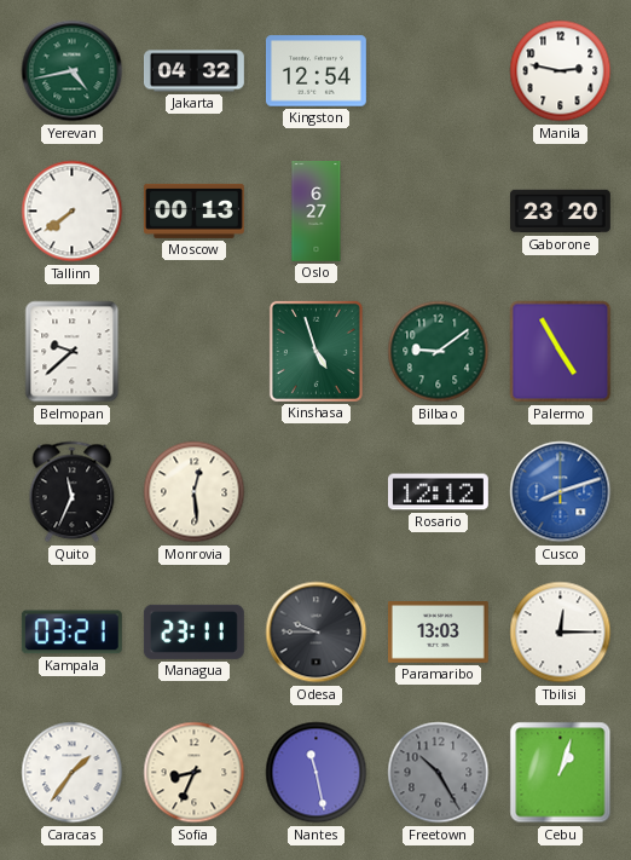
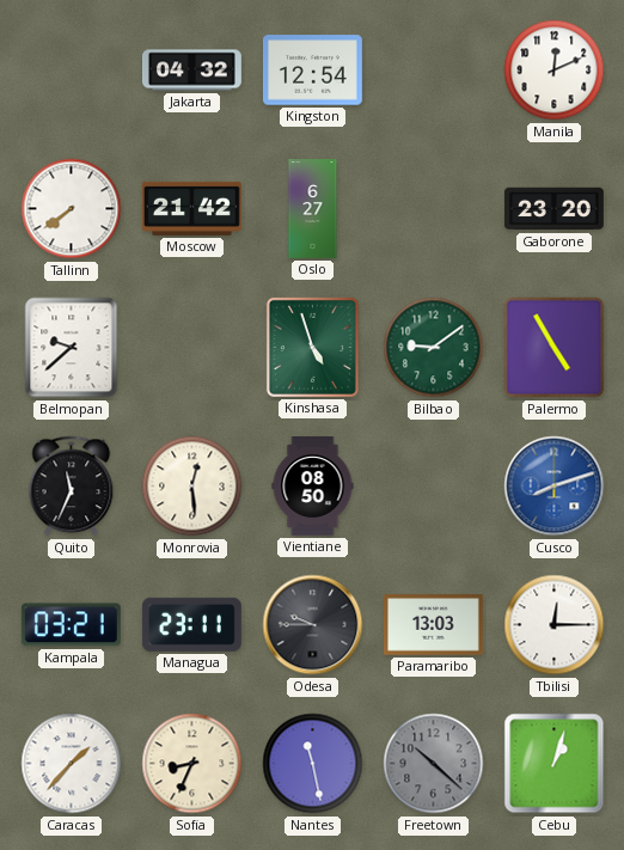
Yerevan: 4:43 -> none
Manila: 2:47 -> 12:11
Moscow: 00:13 -> 21:42
Vientiane: none -> 08:50
Rosario: 12:12 -> none
Caracas: 1:36 -> 1:37
Freetown: 10:25 -> 10:22
